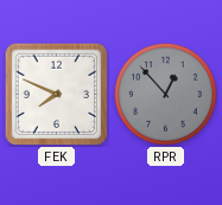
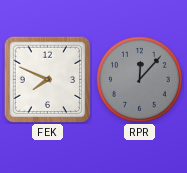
RPR: 12:53 -> 12:07
